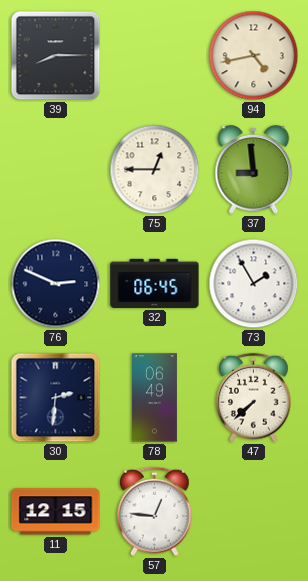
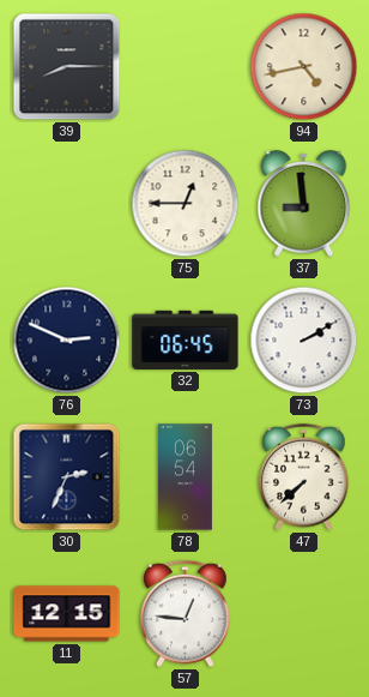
73: 1:55 -> 2:10
30: 2:31 -> 2:34
78: 06:49 -> 06:54
